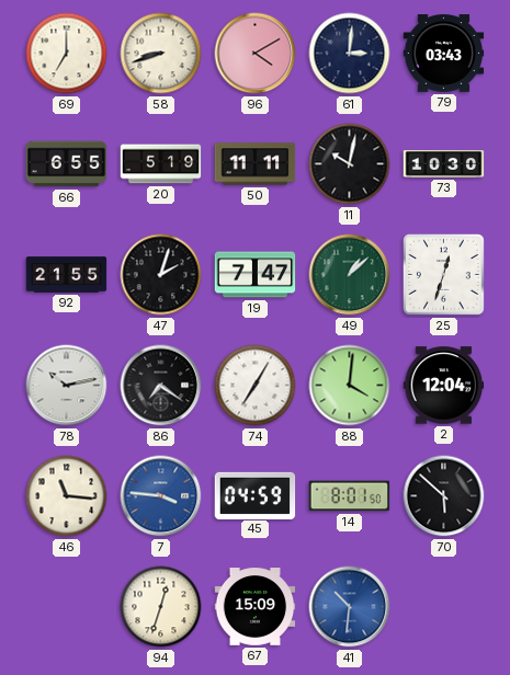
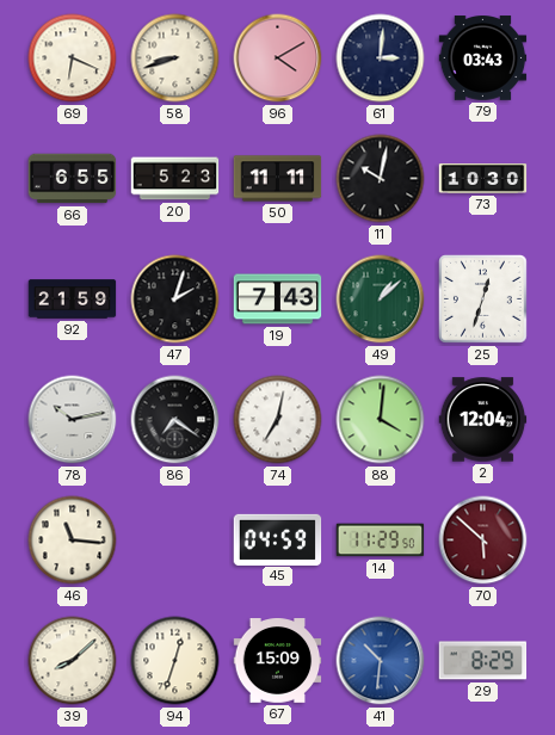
69: 7:00 -> 6:19
20: 5:19 -> 5:23
92: 21:55 -> 21:59
19: 7:47 -> 7:43
74: 7:05 -> 7:02
7: 3:46 -> none
14: 8:01 -> 11:29
70 dial: black -> burgundy
39: none -> 8:08
29: none -> 8:29
